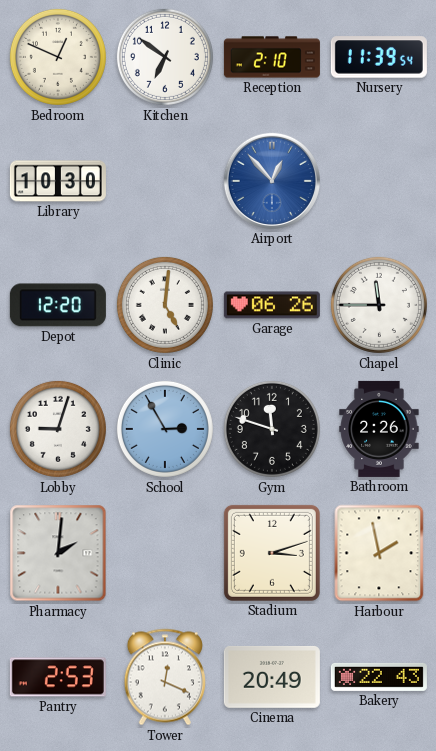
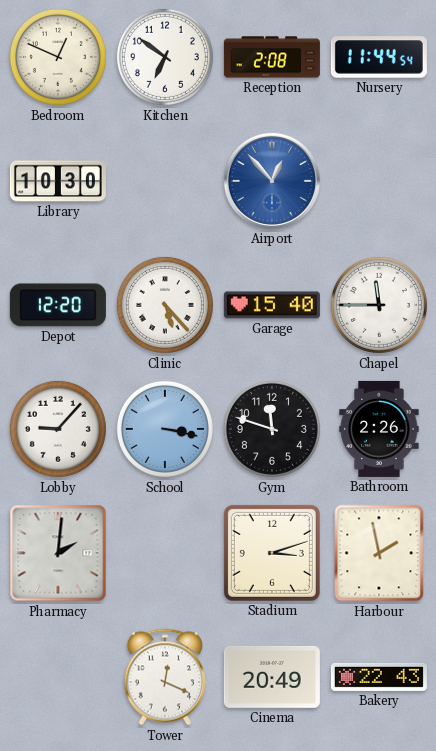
Reception: 2:10 -> 2:08
Nursery: 11:39 -> 11:44
Clinic: 5:01 -> 5:23
Garage: 06:26 -> 15:40
Lobby: 9:03 -> 9:07
School: 2:55 -> 3:17
Pantry: 2:53 -> none
